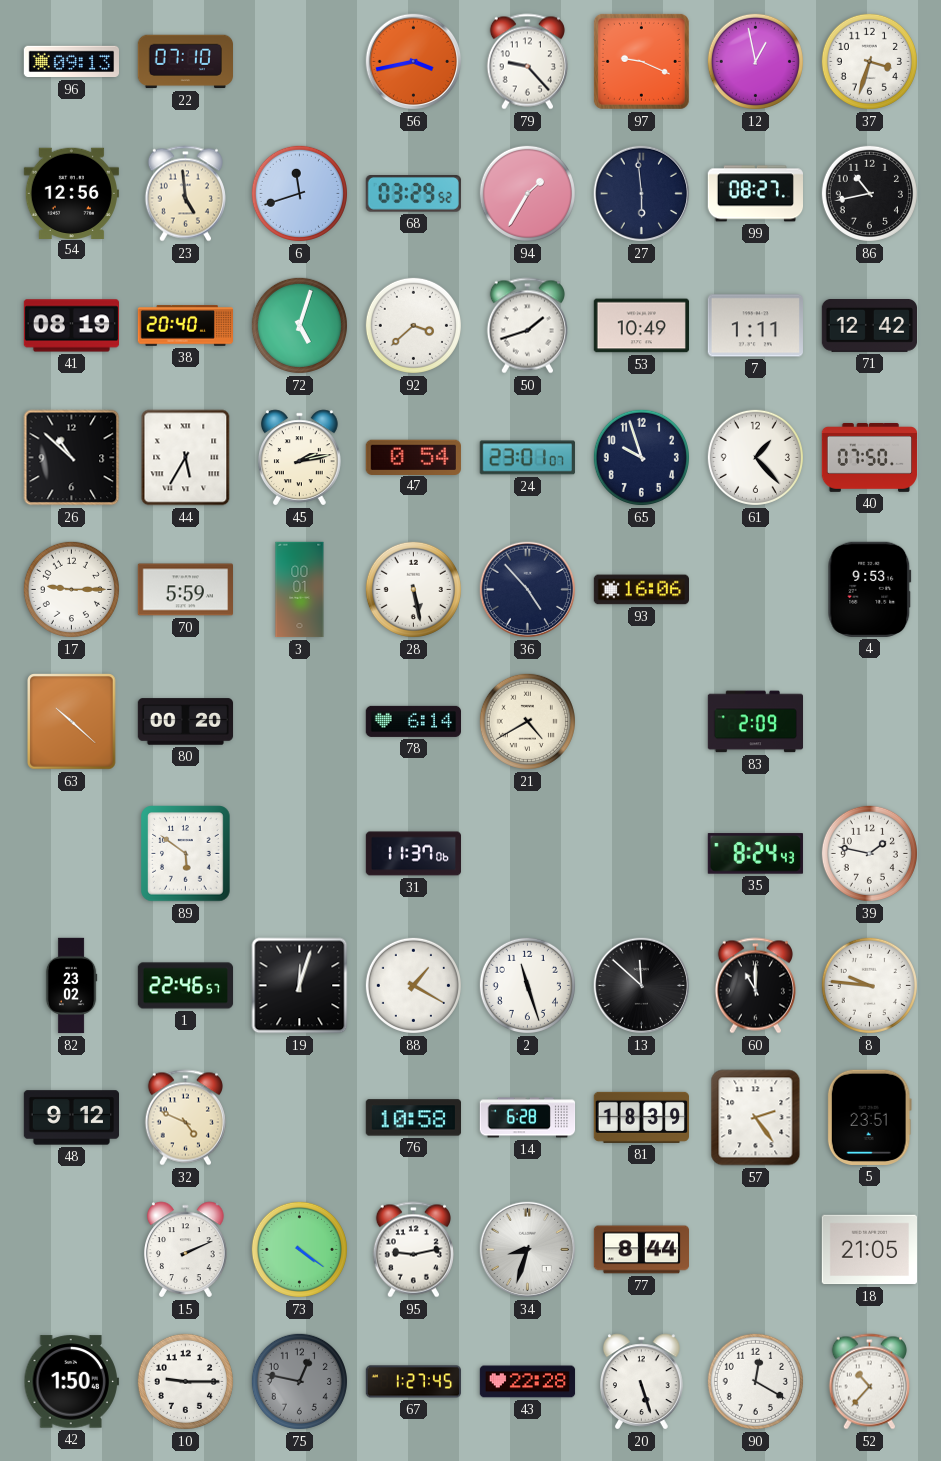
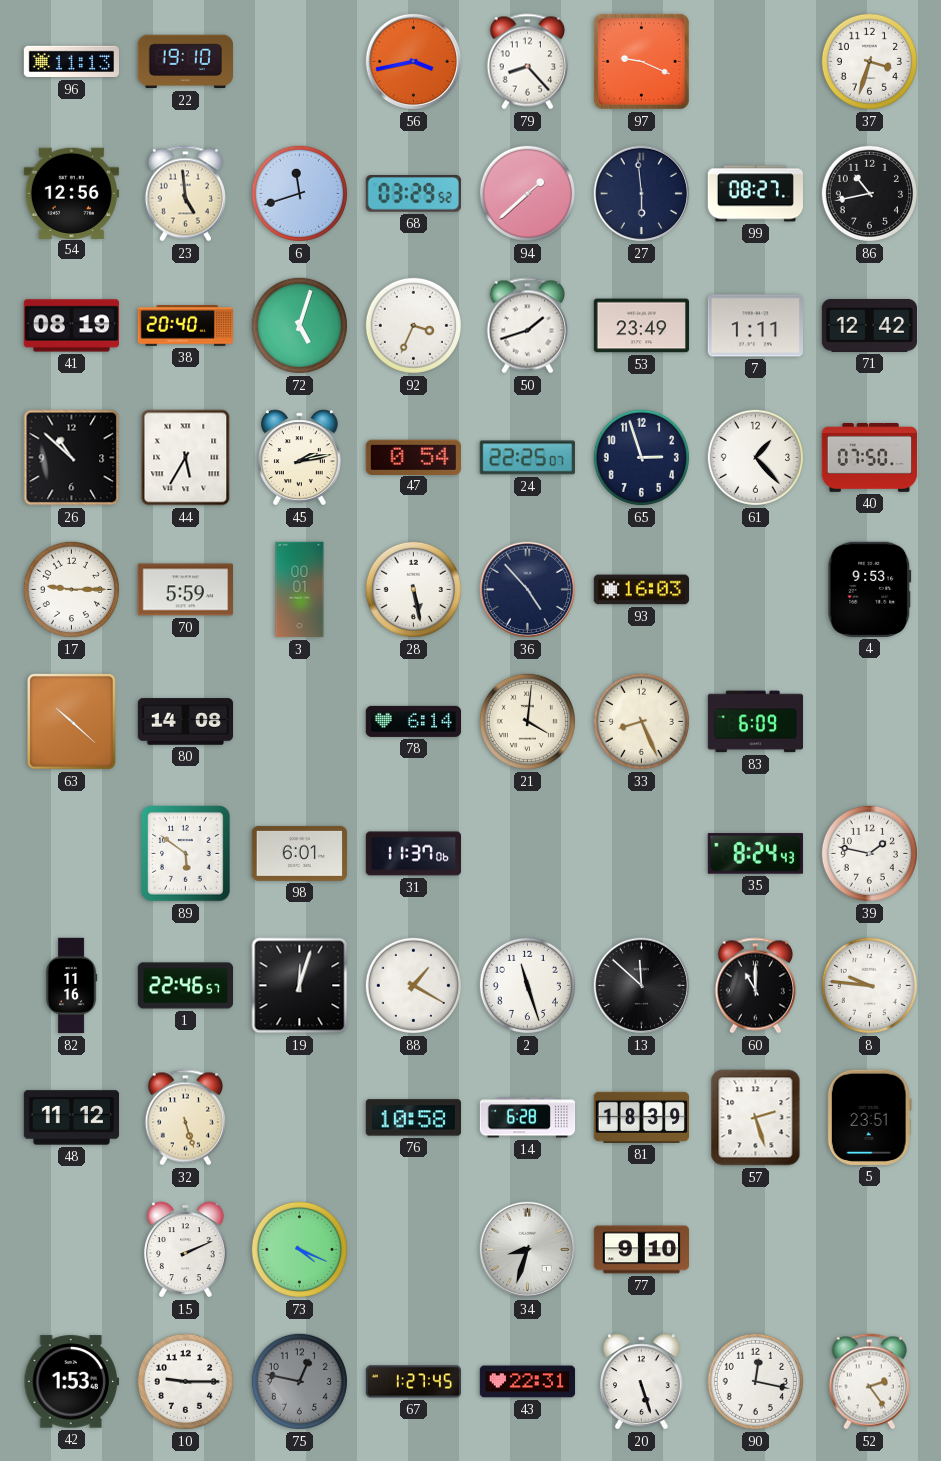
96: 09:13 -> 11:13
22: 07:10 -> 19:10
79: 9:23 -> 8:23
12: 12:58 -> none
94: 1:35 -> 1:38
92: 3:38 -> 3:34
53: 10:49 -> 23:49
24: 23:01 -> 22:25
65: 9:57 -> 2:57
93: 16:06 -> 16:03
80: 00:20 -> 14:08
21: 4:40 -> 4:01
33: none -> 8:26
83: 2:09 -> 6:09
98: none -> 6:01
82: 23:02 -> 11:16
48: 9:12 -> 11:12
32: 4:49 -> 5:27
57: 2:24 -> 2:27
73: 4:21 -> 4:19
95: 9:13 -> none
77: 8:44 -> 9:10
18: 21:05 -> none
42: 1:50 -> 1:53
43: 22:28 -> 22:31
90: 12:20 -> 12:17
52: 10:37 -> 2:24
